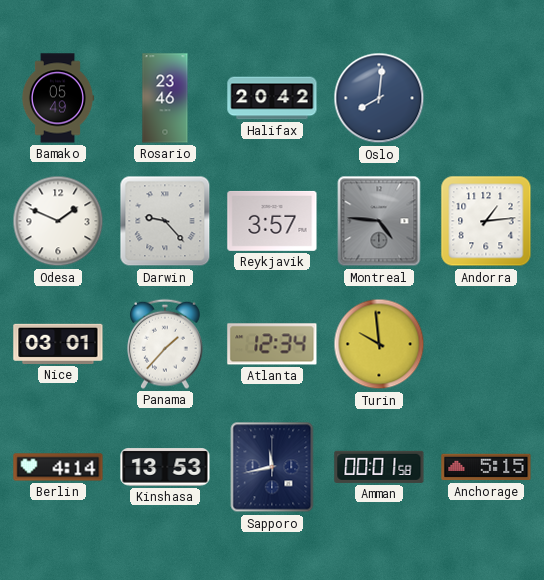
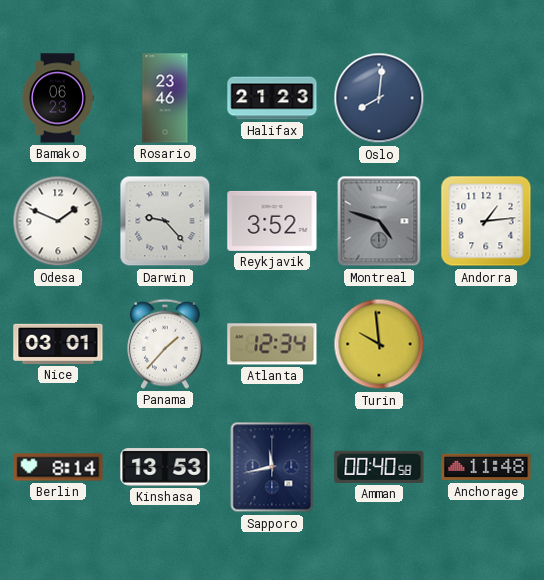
Bamako: 05:49 -> 06:23
Halifax: 20:42 -> 21:23
Reykjavik: 3:57 -> 3:52
Montreal: 4:46 -> 4:48
Berlin: 4:14 -> 8:14
Amman: 00:01 -> 00:40
Anchorage: 5:15 -> 11:48
